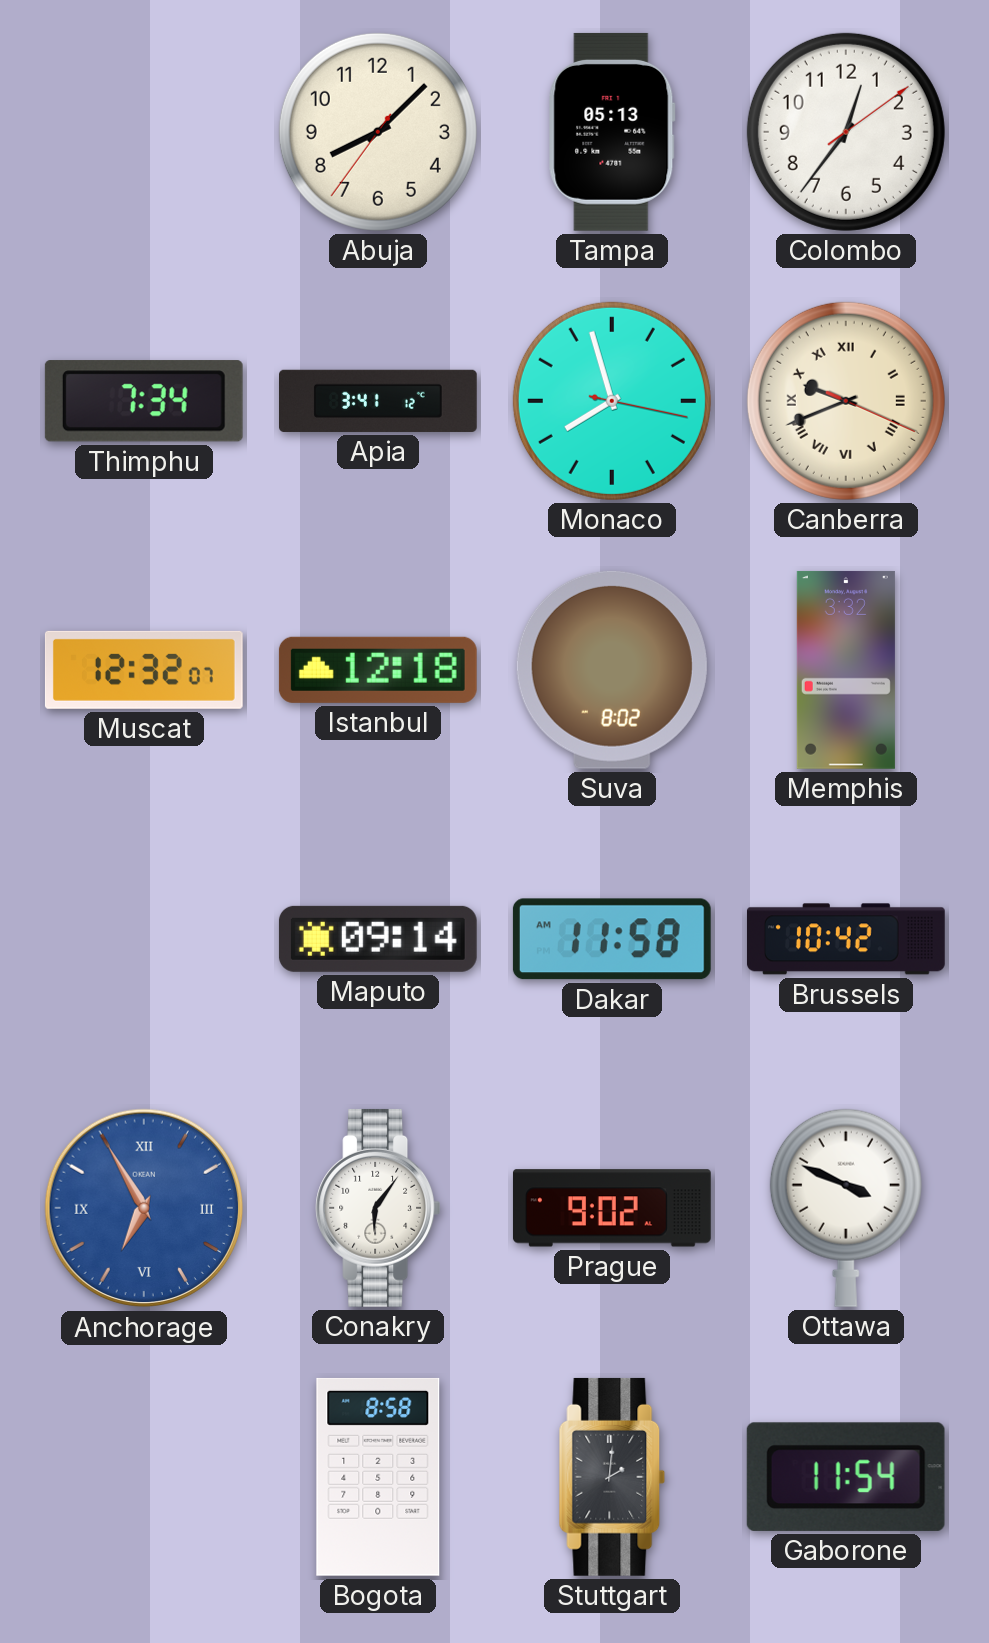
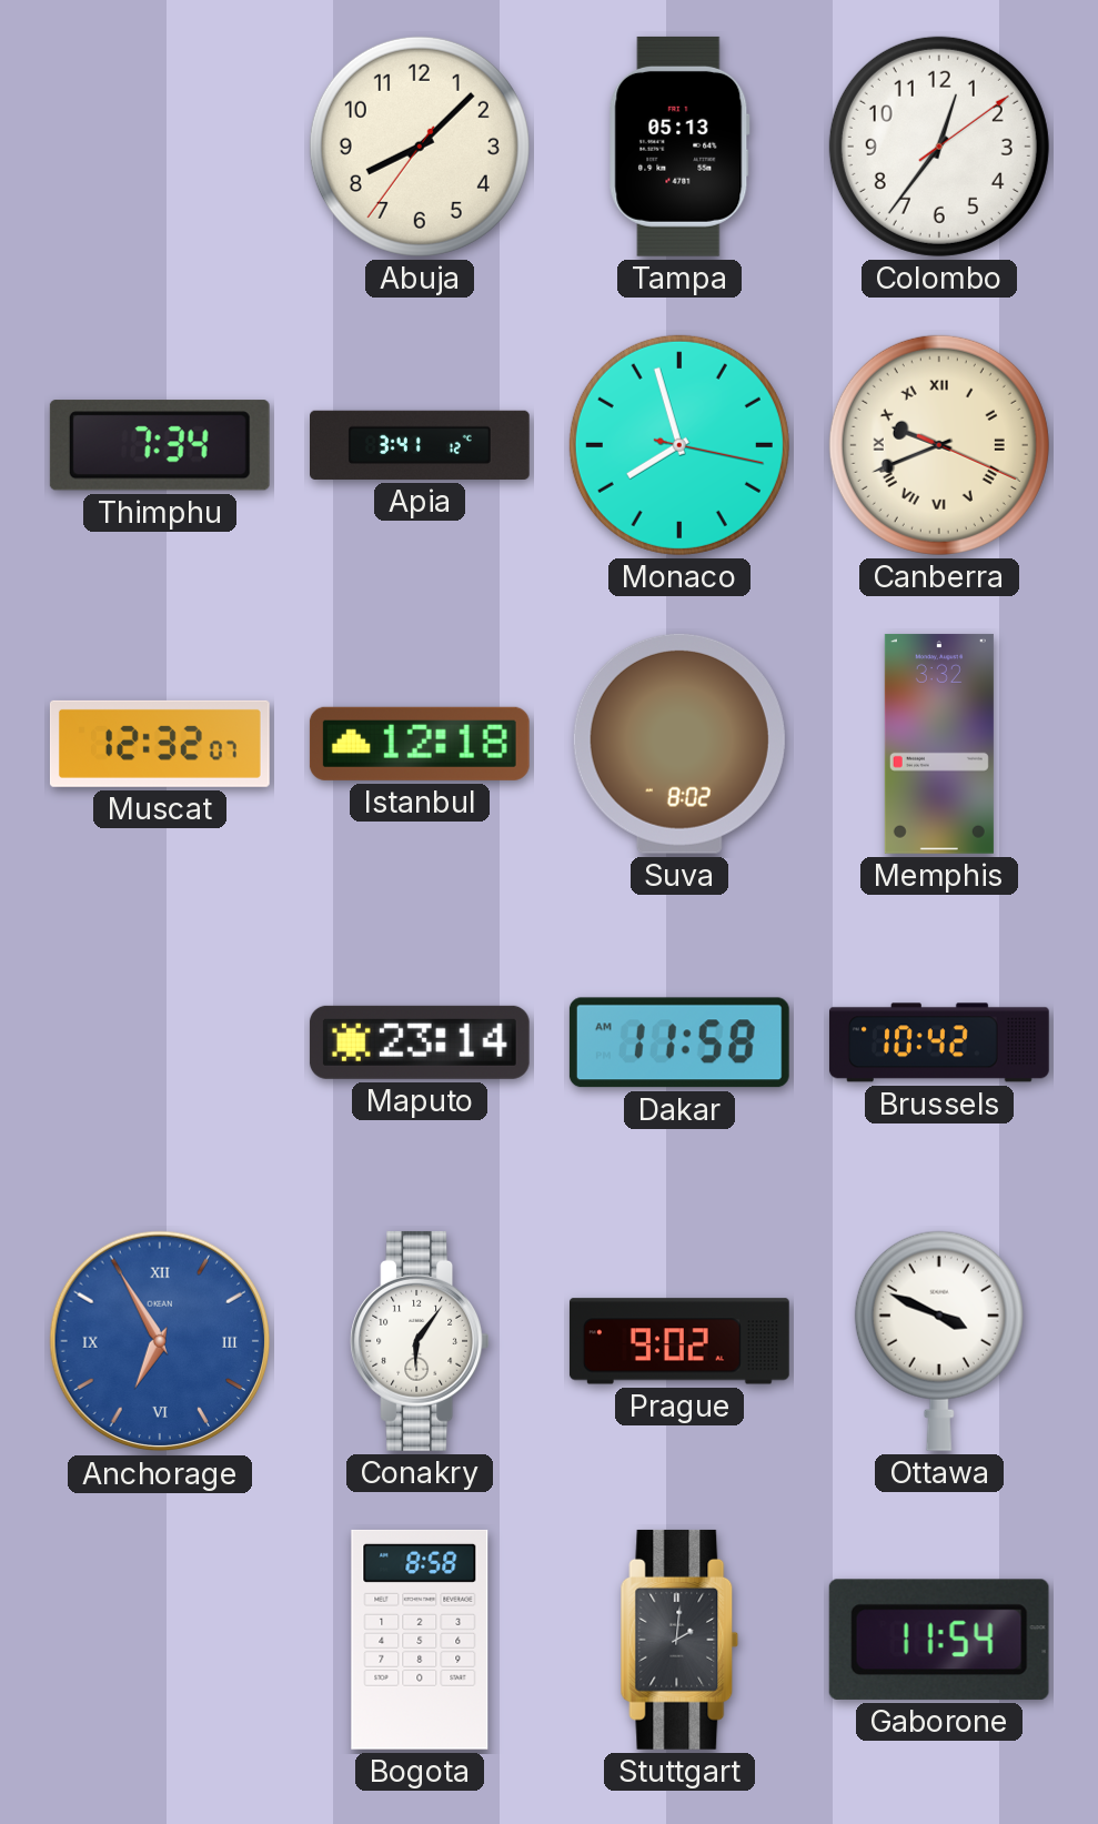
Maputo: 09:14 -> 23:14
